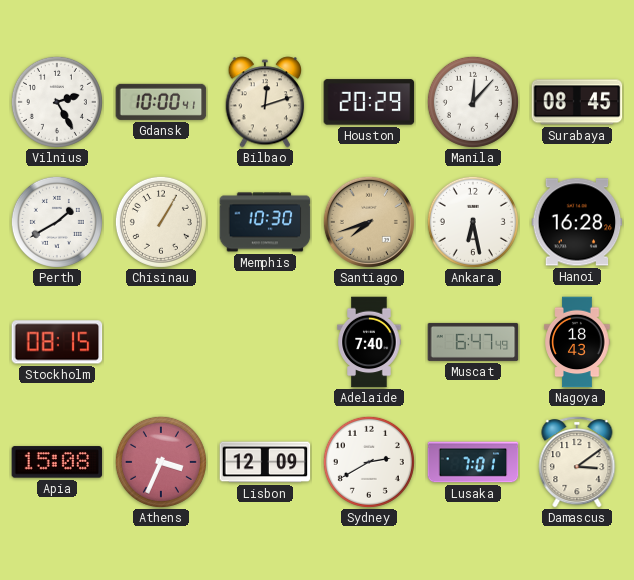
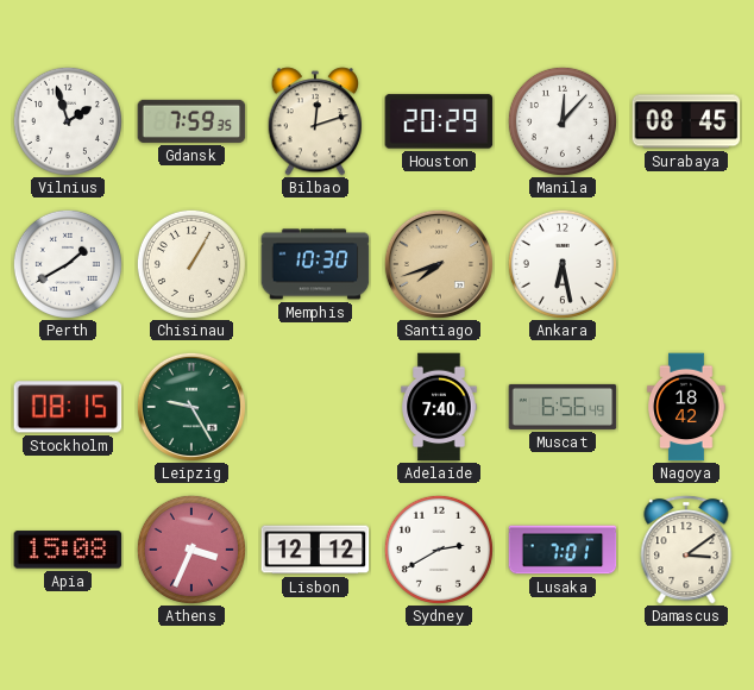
Vilnius: 2:25 -> 1:57
Gdansk: 10:00 -> 7:59
Hanoi: 16:28 -> none
Leipzig: none -> 9:25
Muscat: 6:47 -> 6:56
Nagoya: 18:43 -> 18:42
Lisbon: 12:09 -> 12:12
